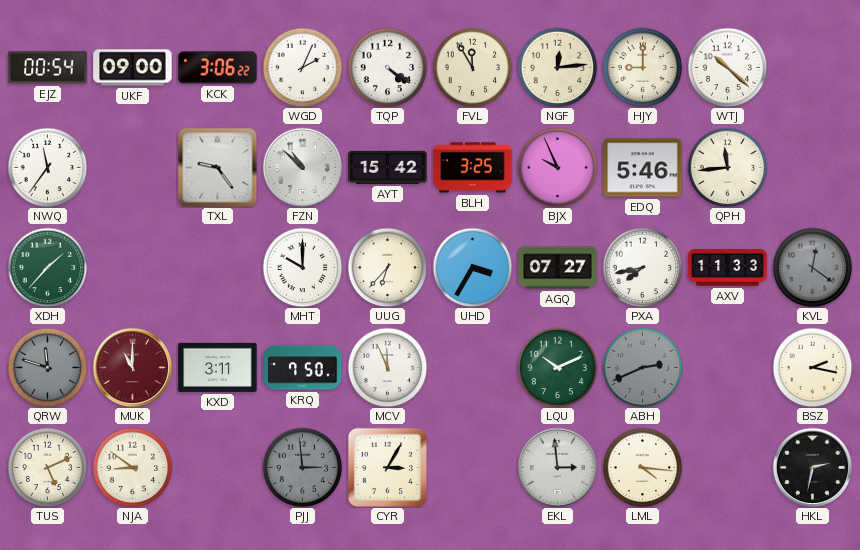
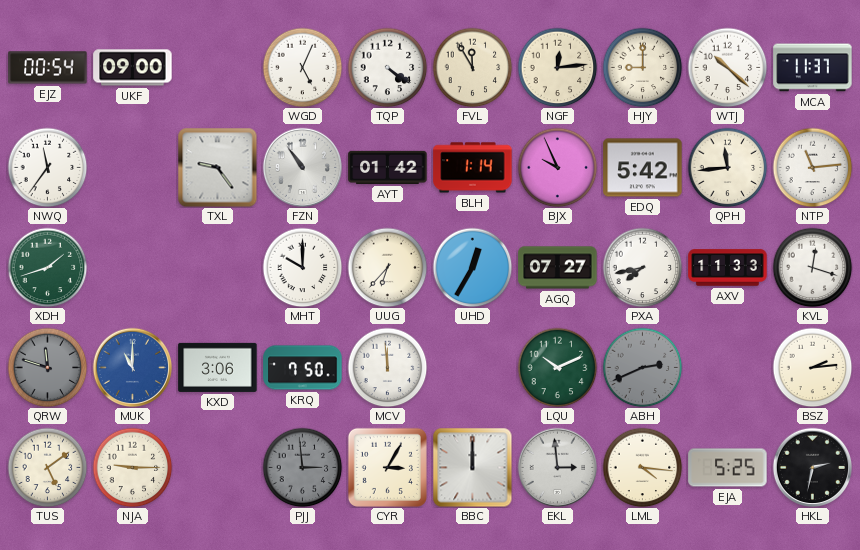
KCK: 3:06 -> none
WGD: 2:04 -> 5:04
MCA: none -> 11:37
FZN: 10:52 -> 10:54
AYT: 15:42 -> 01:42
BLH: 3:25 -> 1:14
EDQ: 5:46 -> 5:42
NTP: none -> 11:14
XDH: 1:37 -> 1:42
UHD: 3:35 -> 12:35
KVL: 12:21 -> 12:18
KVL dial: grey -> white
MUK dial: burgundy -> blue
KXD: 3:11 -> 3:06
MCV: 11:56 -> 11:59
BSZ: 2:17 -> 2:14
TUS: 5:11 -> 5:09
NJA: 8:51 -> 9:15
BBC: none -> 12:00
EJA: none -> 5:25
